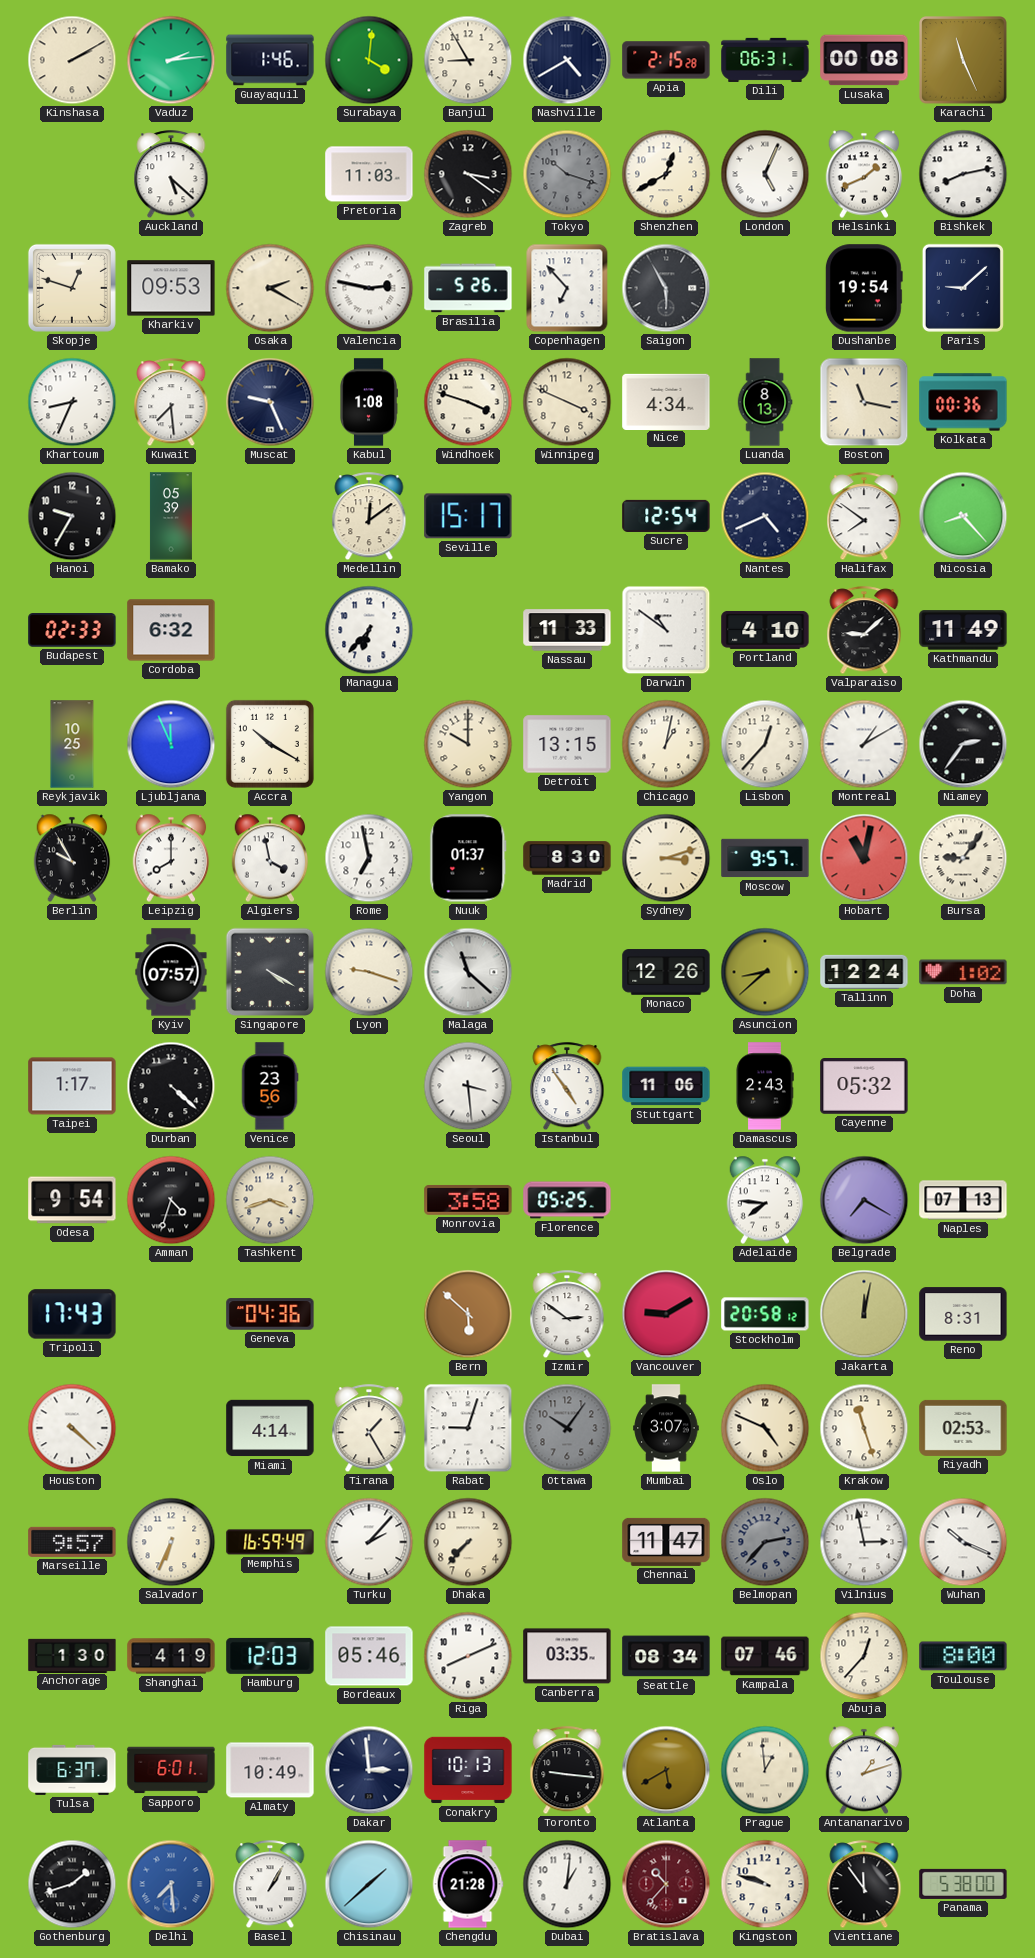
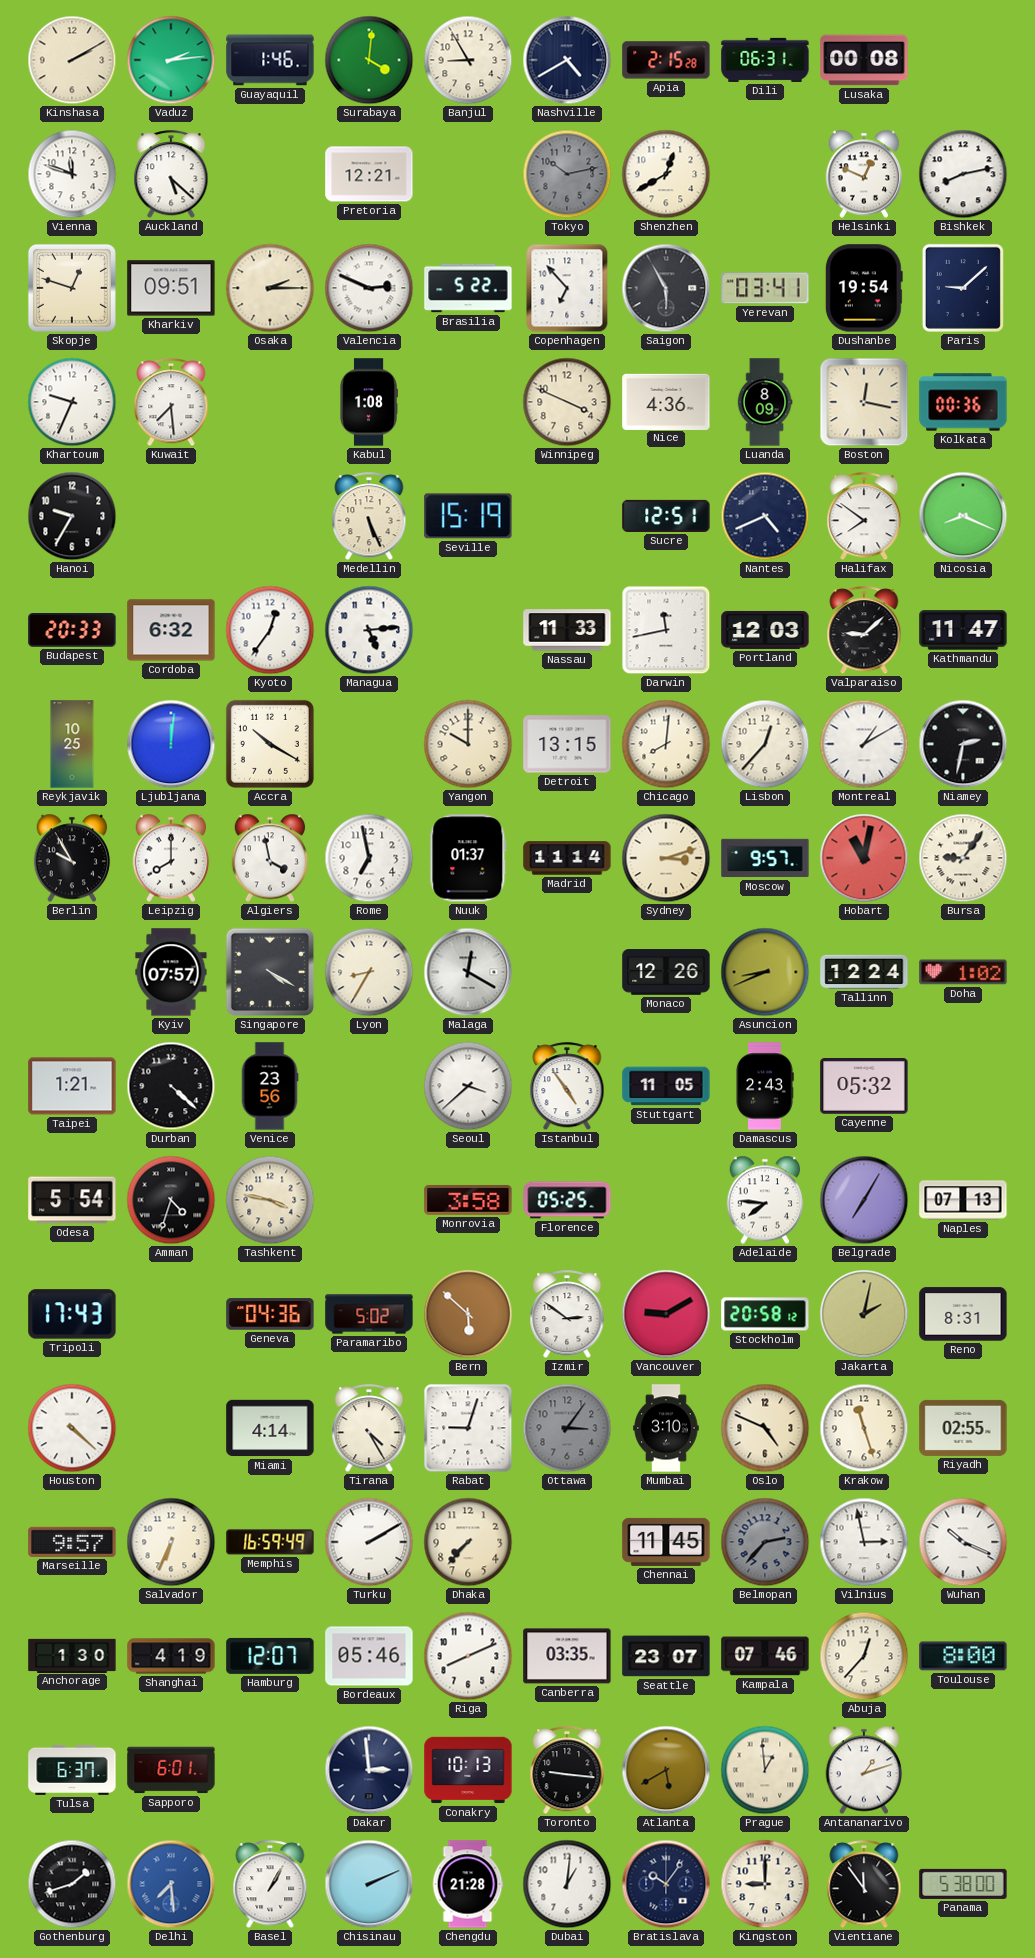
Karachi: 11:26 -> none
Vienna: none -> 11:48
Pretoria: 11:03 -> 12:21
Zagreb: 3:21 -> none
Tokyo: 10:18 -> 10:13
London: 5:04 -> none
Helsinki: 1:41 -> 12:49
Kharkiv: 09:53 -> 09:51
Osaka: 2:20 -> 2:15
Valencia: 2:47 -> 2:49
Brasilia: 5:26 -> 5:22
Yerevan: none -> 03:41
Khartoum: 8:34 -> 9:34
Muscat: 9:26 -> none
Windhoek: 3:48 -> none
Nice: 4:34 -> 4:36
Luanda: 8:13 -> 8:09
Boston: 11:17 -> 12:17
Bamako: 05:39 -> none
Medellin: 12:09 -> 5:26
Seville: 15:17 -> 15:19
Sucre: 12:54 -> 12:51
Nicosia: 8:23 -> 8:19
Budapest: 02:33 -> 20:33
Kyoto: none -> 12:36
Managua: 6:37 -> 5:14
Darwin: 10:51 -> 11:43
Portland: 4:10 -> 12:03
Kathmandu: 11:49 -> 11:47
Ljubljana: 11:56 -> 12:01
Chicago: 1:02 -> 8:01
Niamey: 2:36 -> 2:32
Madrid: 8:30 -> 11:14
Lyon: 9:18 -> 8:35
Malaga: 11:22 -> 12:20
Asuncion: 8:38 -> 8:41
Taipei: 1:17 -> 1:21
Seoul: 3:29 -> 3:38
Stuttgart: 11:06 -> 11:05
Odesa: 9:54 -> 5:54
Tashkent: 3:42 -> 3:47
Belgrade: 7:20 -> 7:05
Paramaribo: none -> 5:02
Jakarta: 12:02 -> 2:02
Tirana: 1:25 -> 4:25
Ottawa: 10:06 -> 3:06
Mumbai: 3:07 -> 3:10
Riyadh: 02:53 -> 02:55
Turku: 2:07 -> 2:10
Chennai: 11:47 -> 11:45
Hamburg: 12:03 -> 12:07
Seattle: 08:34 -> 23:07
Almaty: 10:49 -> none
Chisinau: 1:38 -> 2:11
Bratislava: 10:37 -> 10:06
Bratislava dial: burgundy -> navy
Kingston: 9:48 -> 9:00
